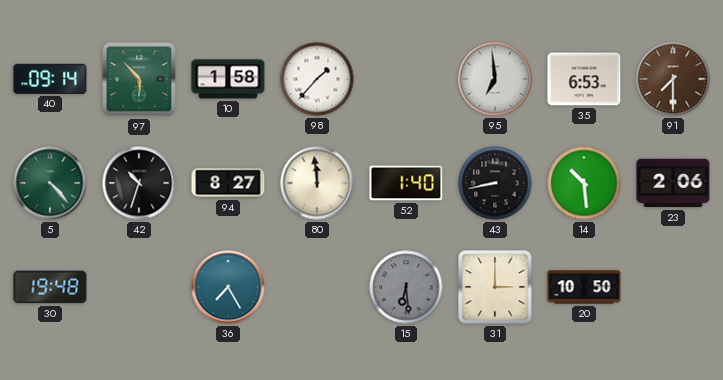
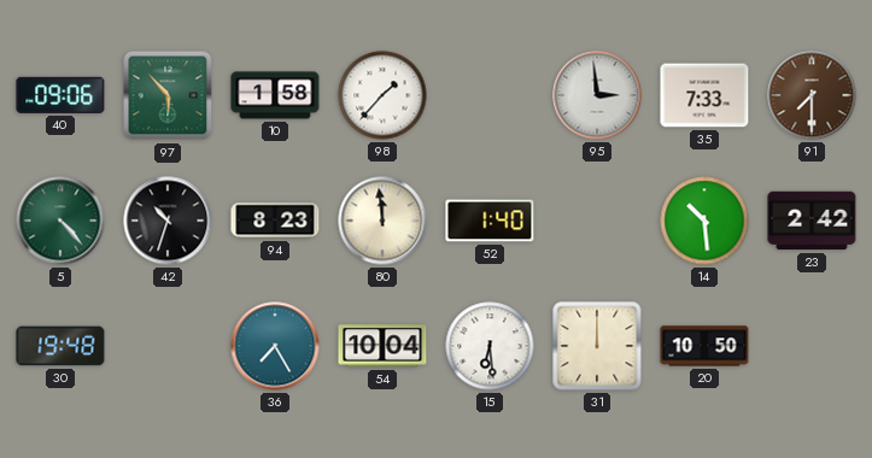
40: 09:14 -> 09:06
95: 6:59 -> 2:59
35: 6:53 -> 7:33
94: 8:27 -> 8:23
43: 8:43 -> none
23: 2:06 -> 2:42
54: none -> 10:04
15 dial: grey -> white
31: 3:00 -> 12:00
